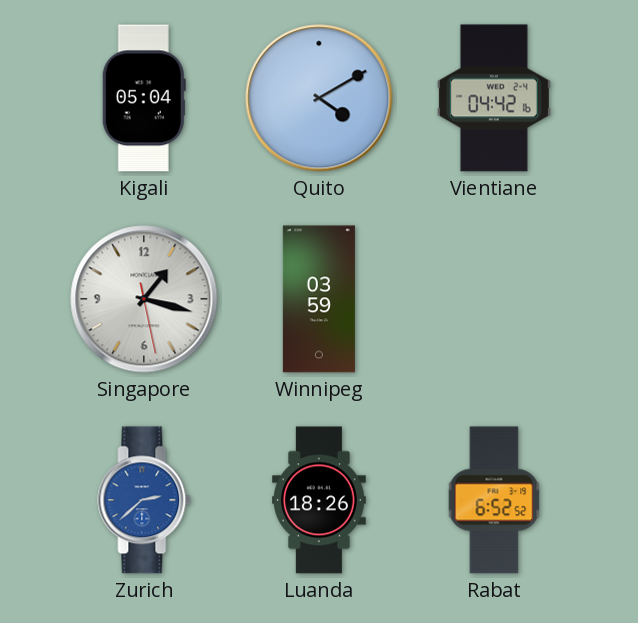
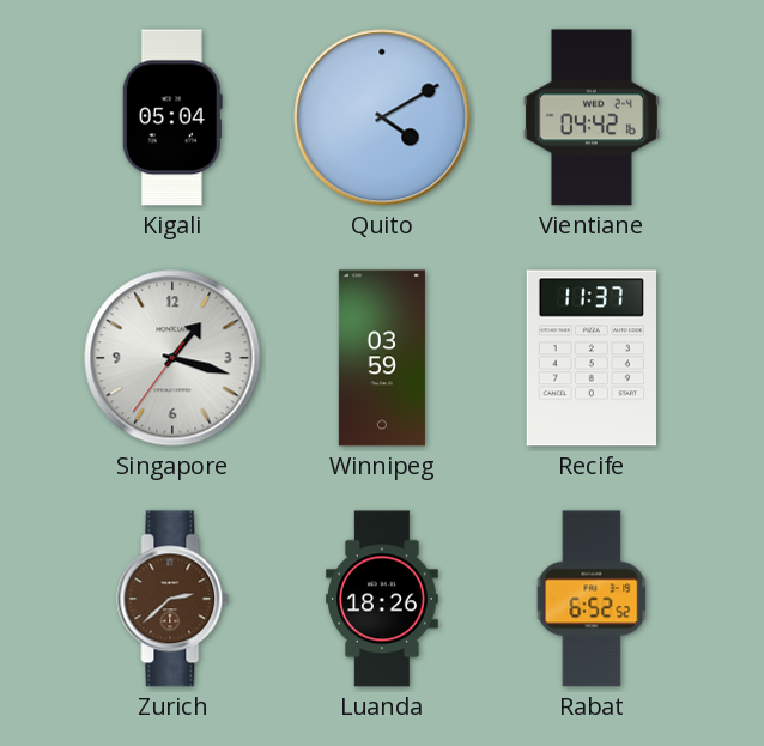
Singapore: 1:17:28 -> 1:17:36
Recife: none -> 11:37
Zurich dial: blue -> brown
